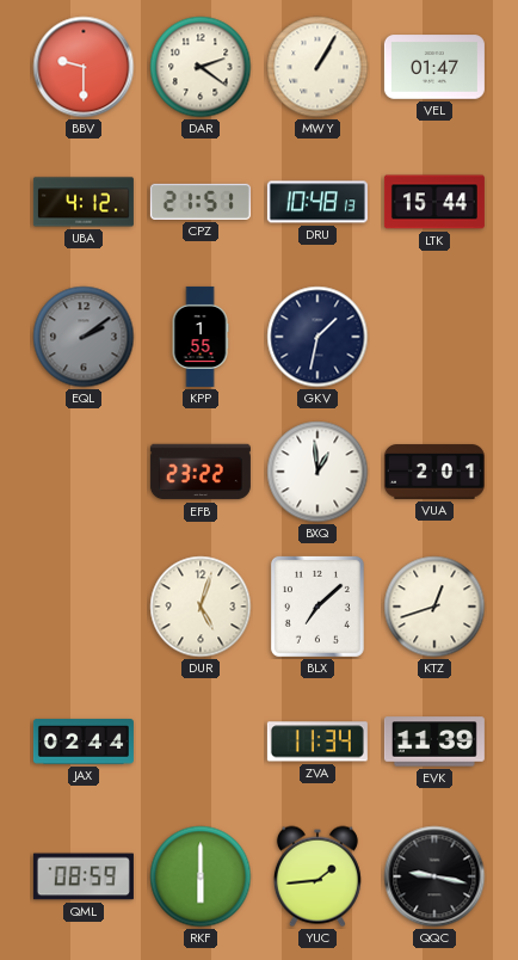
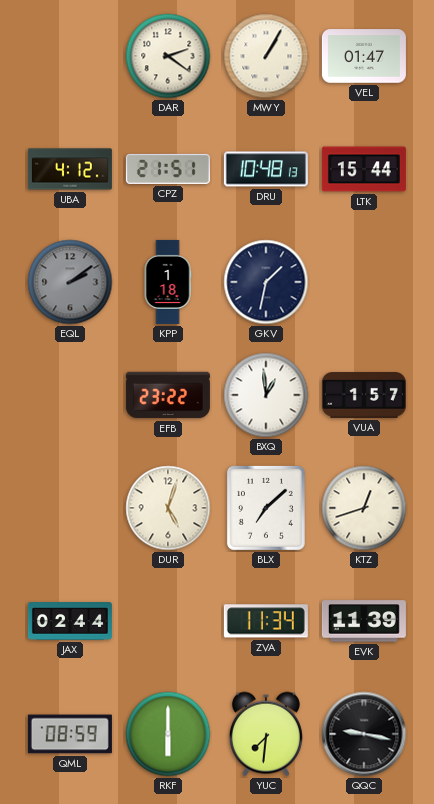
BBV: 9:30 -> none
KPP: 1:55 -> 1:18
VUA: 2:01 -> 1:57
YUC: 1:44 -> 7:31
